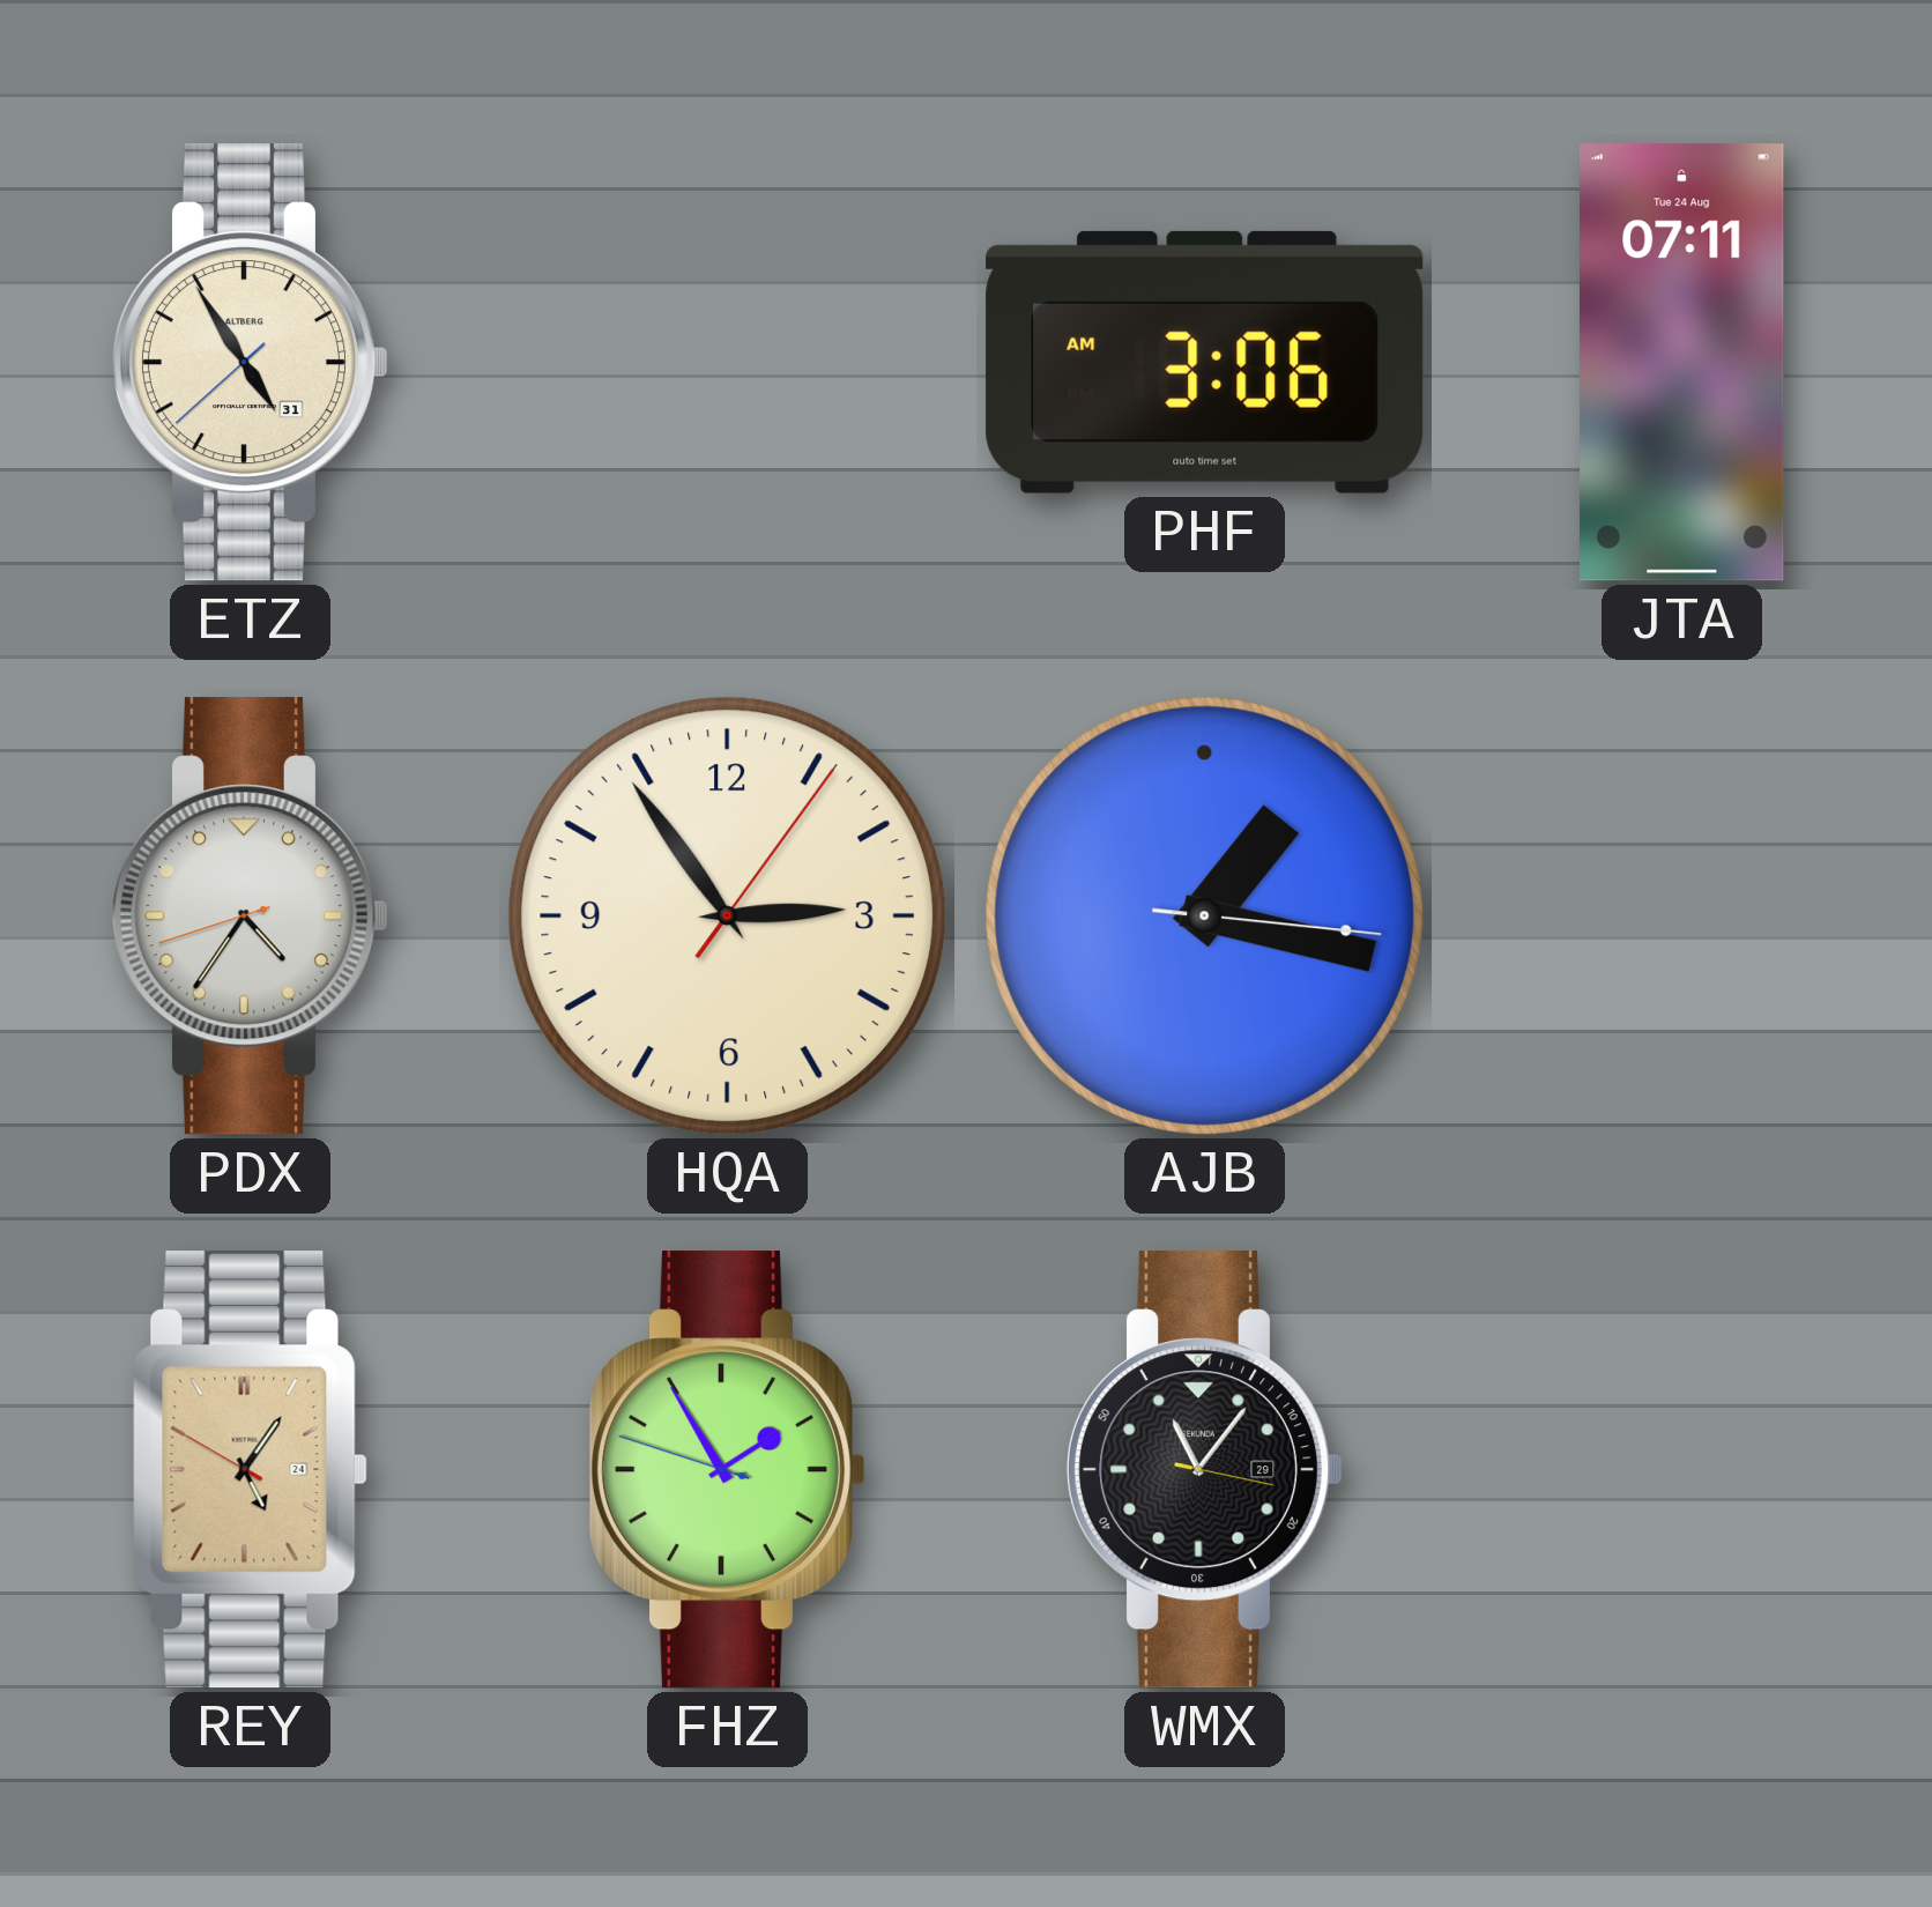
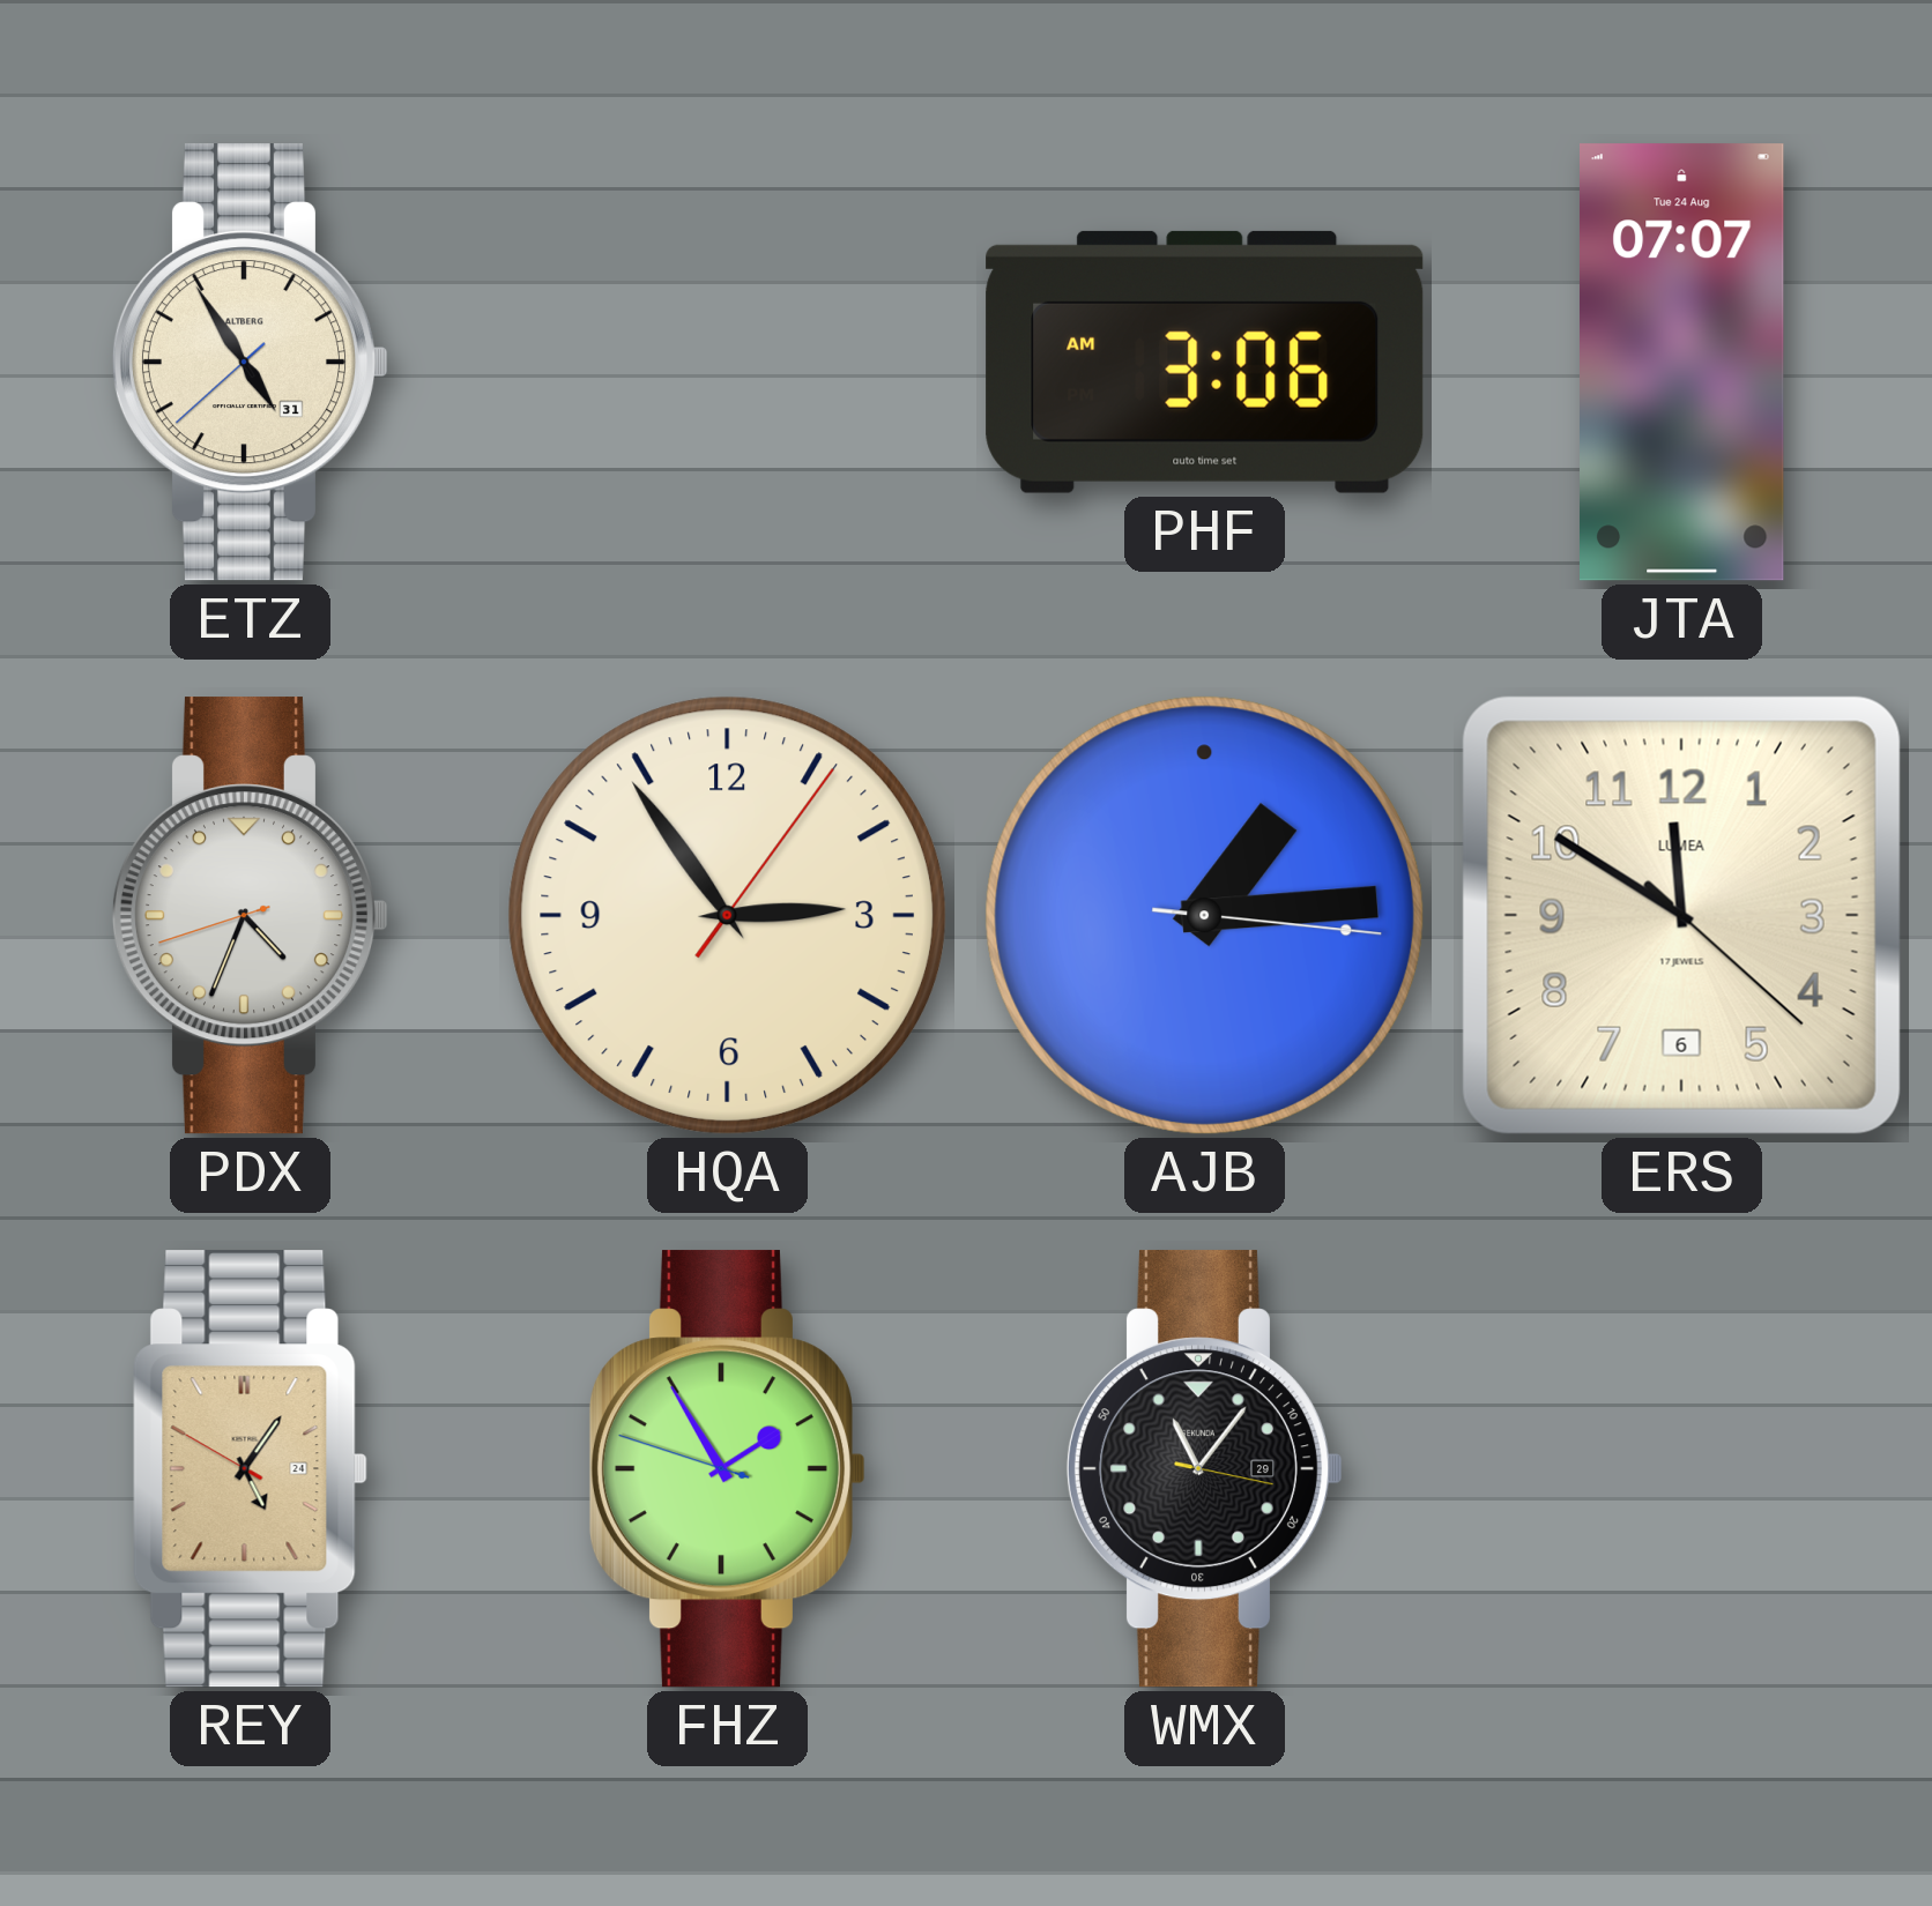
JTA: 07:11 -> 07:07
PDX: 4:35 -> 4:33
AJB: 1:17 -> 1:14
ERS: none -> 11:50
